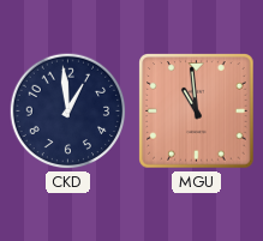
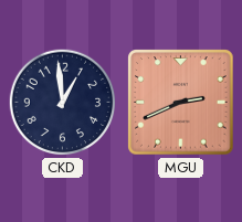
MGU: 10:59 -> 2:41
